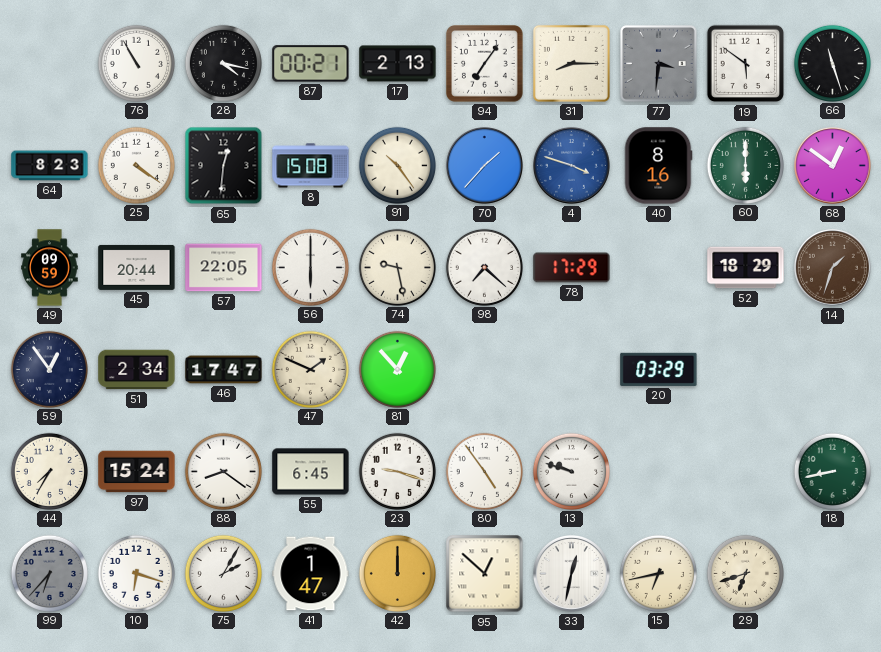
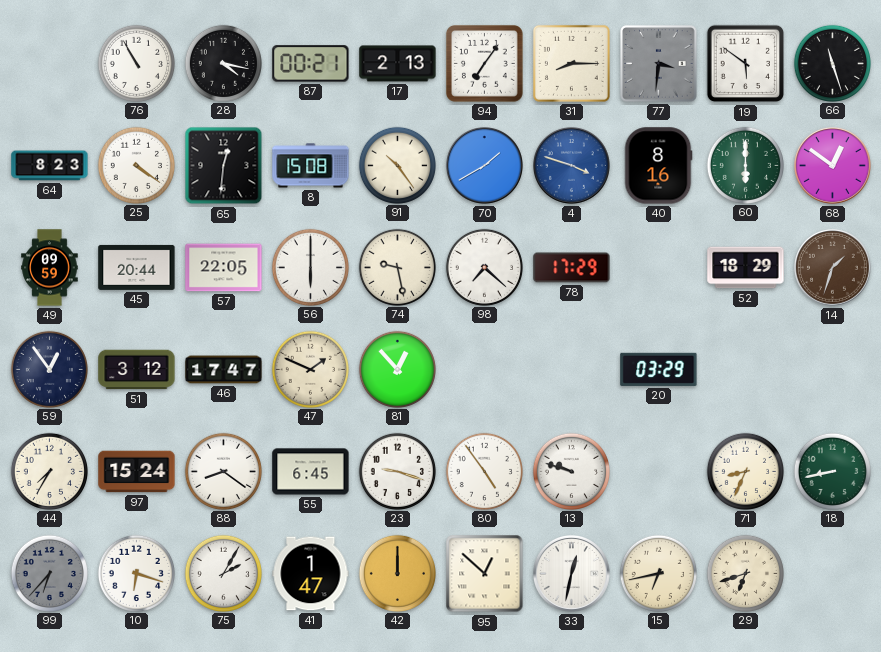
70: 1:37 -> 1:40
51: 2:34 -> 3:12
71: none -> 8:34
